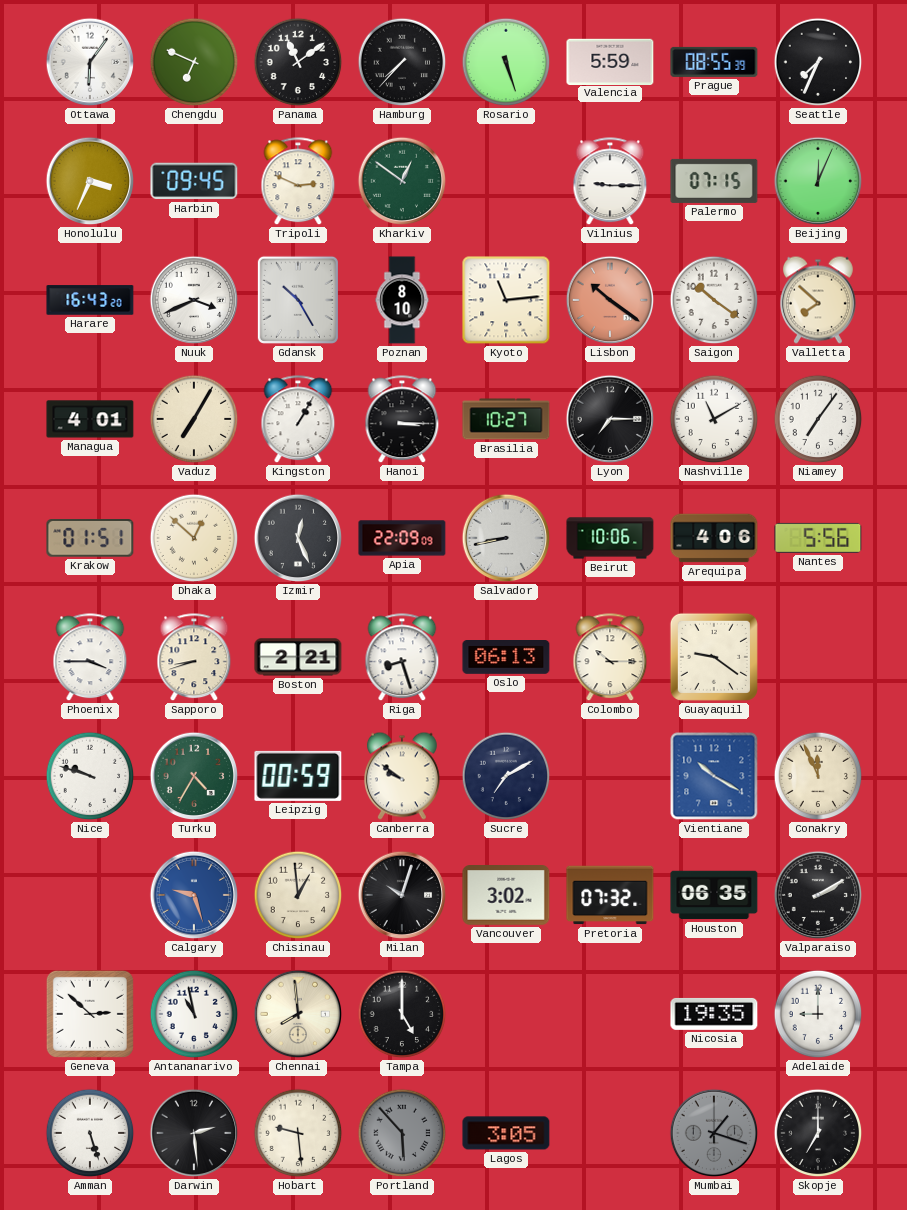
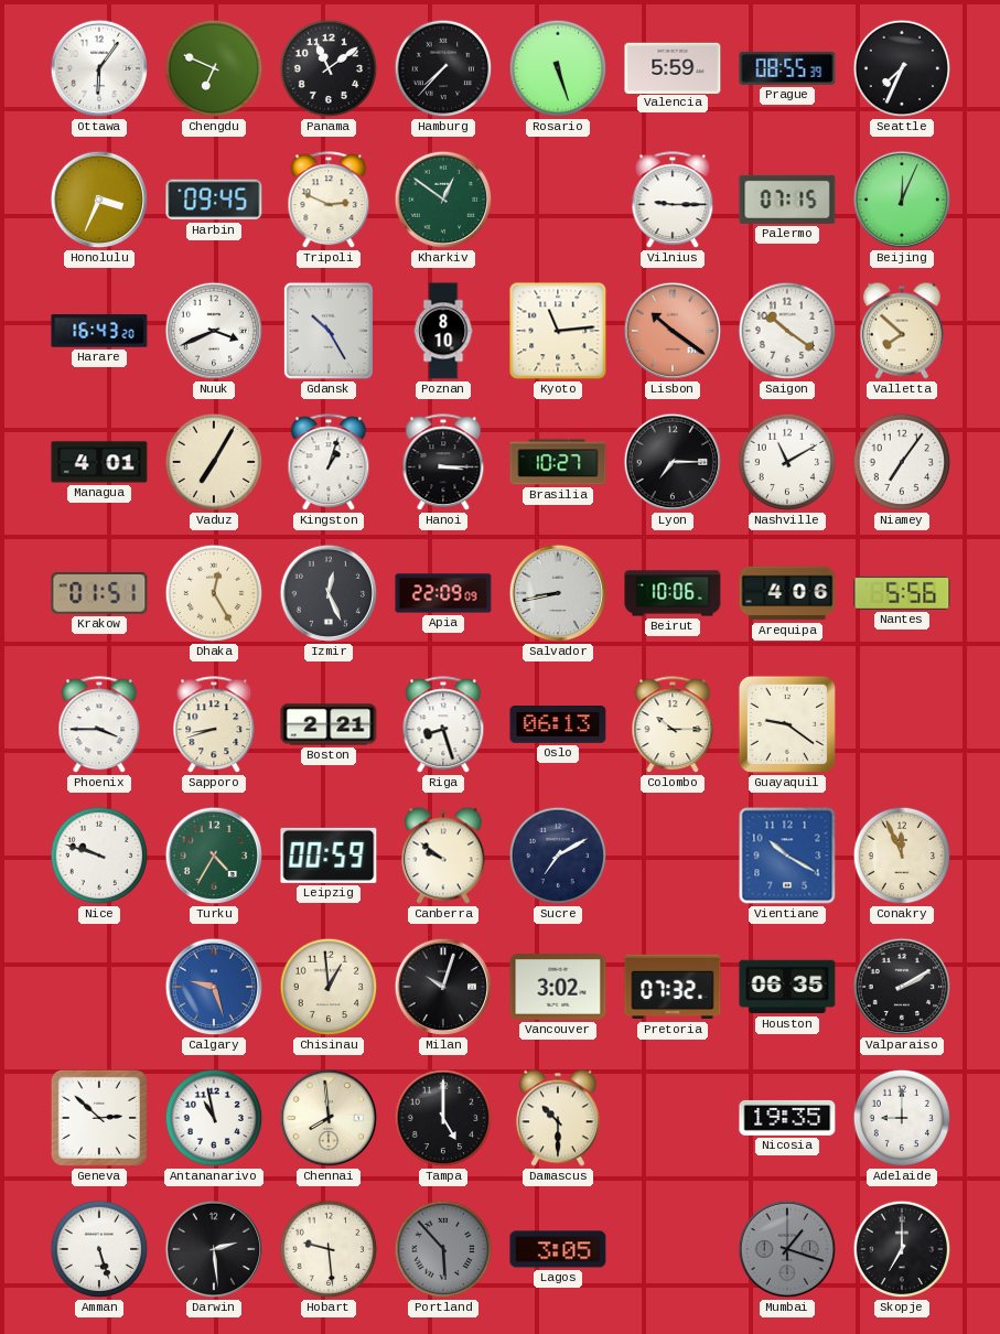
Kingston: 1:05 -> 1:03
Dhaka: 12:52 -> 12:25
Damascus: none -> 10:30
